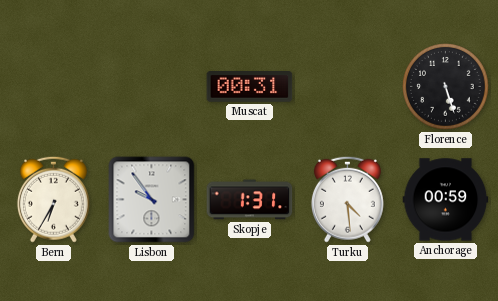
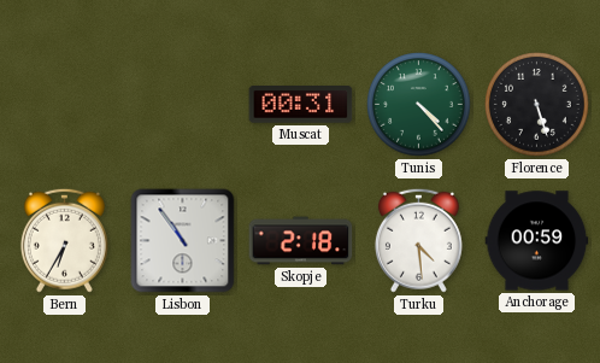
Tunis: none -> 4:23
Lisbon: 9:54 -> 10:54
Skopje: 1:31 -> 2:18
